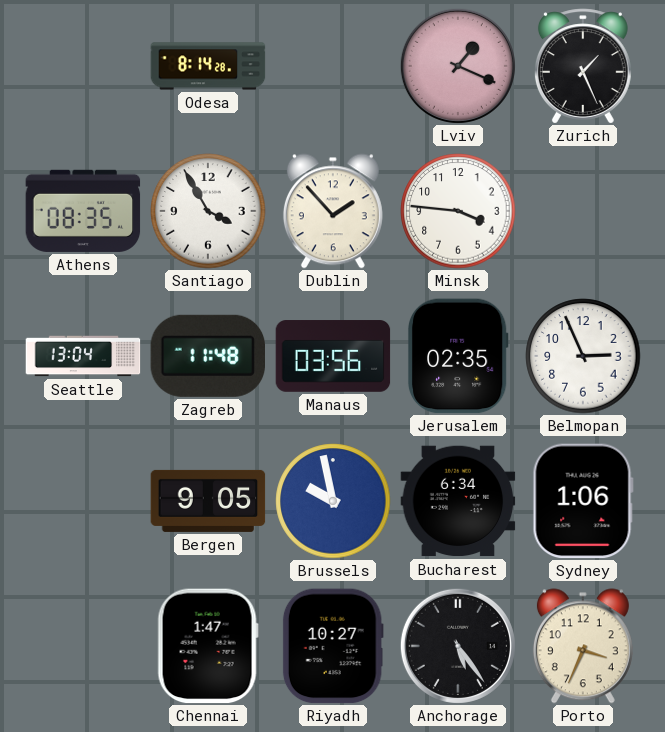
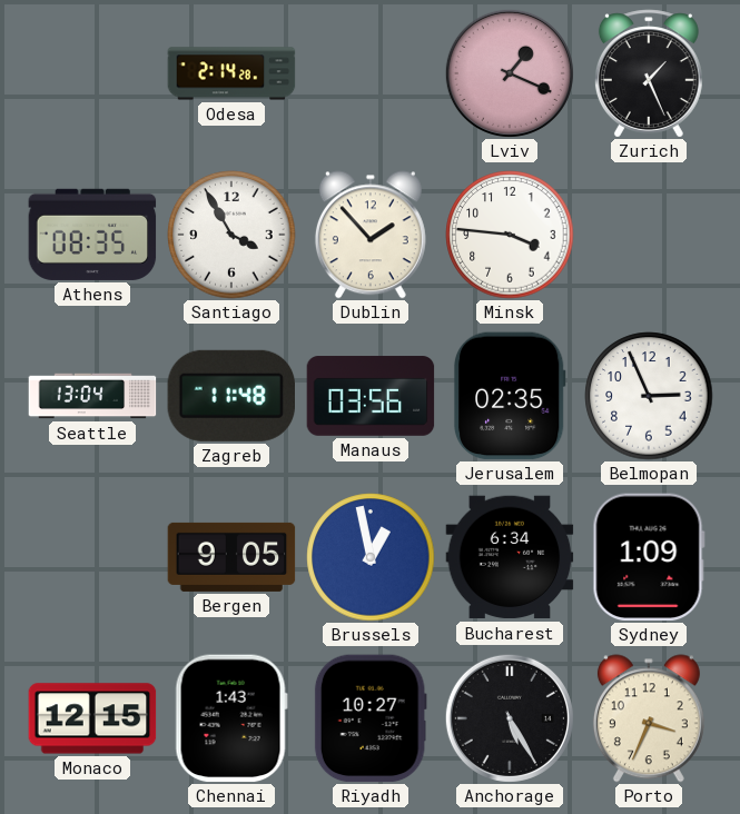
Odesa: 8:14 -> 2:14
Brussels: 9:58 -> 12:58
Sydney: 1:06 -> 1:09
Monaco: none -> 12:15
Chennai: 1:47 -> 1:43
Anchorage: 5:24 -> 5:25
